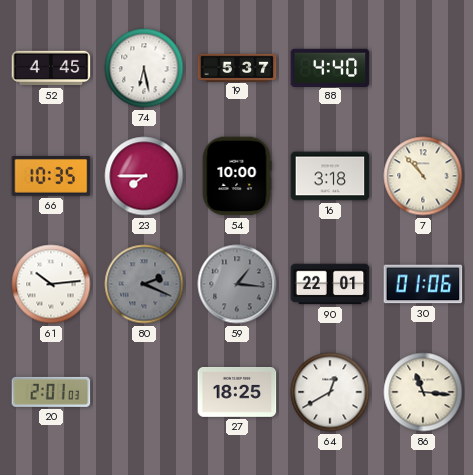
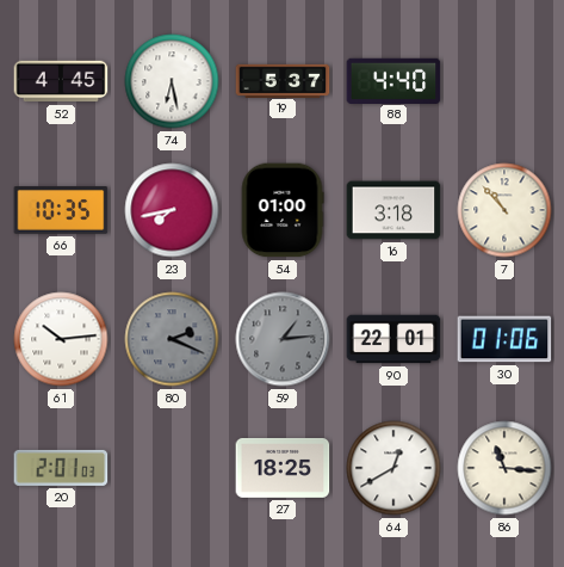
23: 7:45 -> 7:43
54: 10:00 -> 01:00
59: 1:16 -> 1:14
